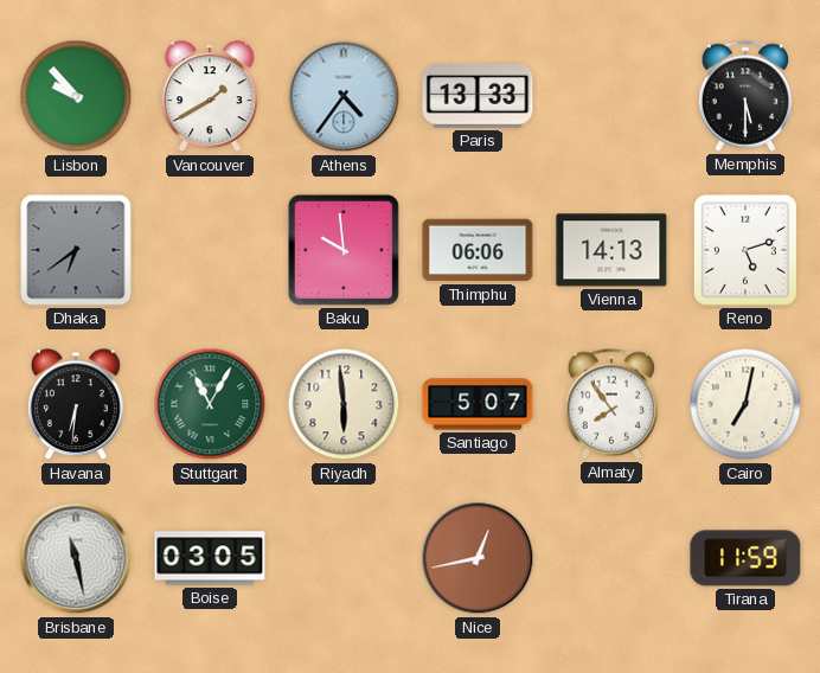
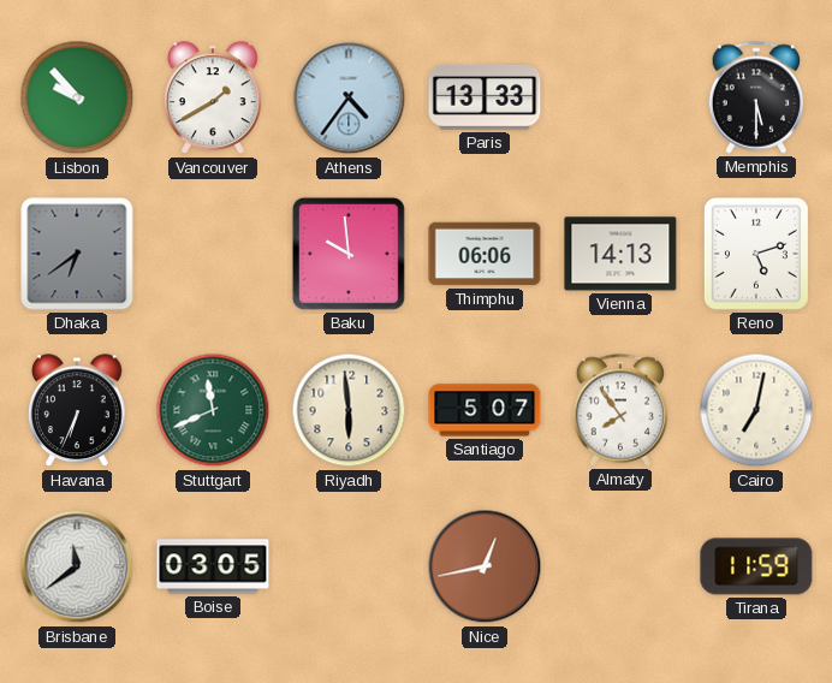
Havana: 6:31 -> 6:34
Stuttgart: 11:05 -> 11:41
Brisbane: 11:28 -> 11:39
